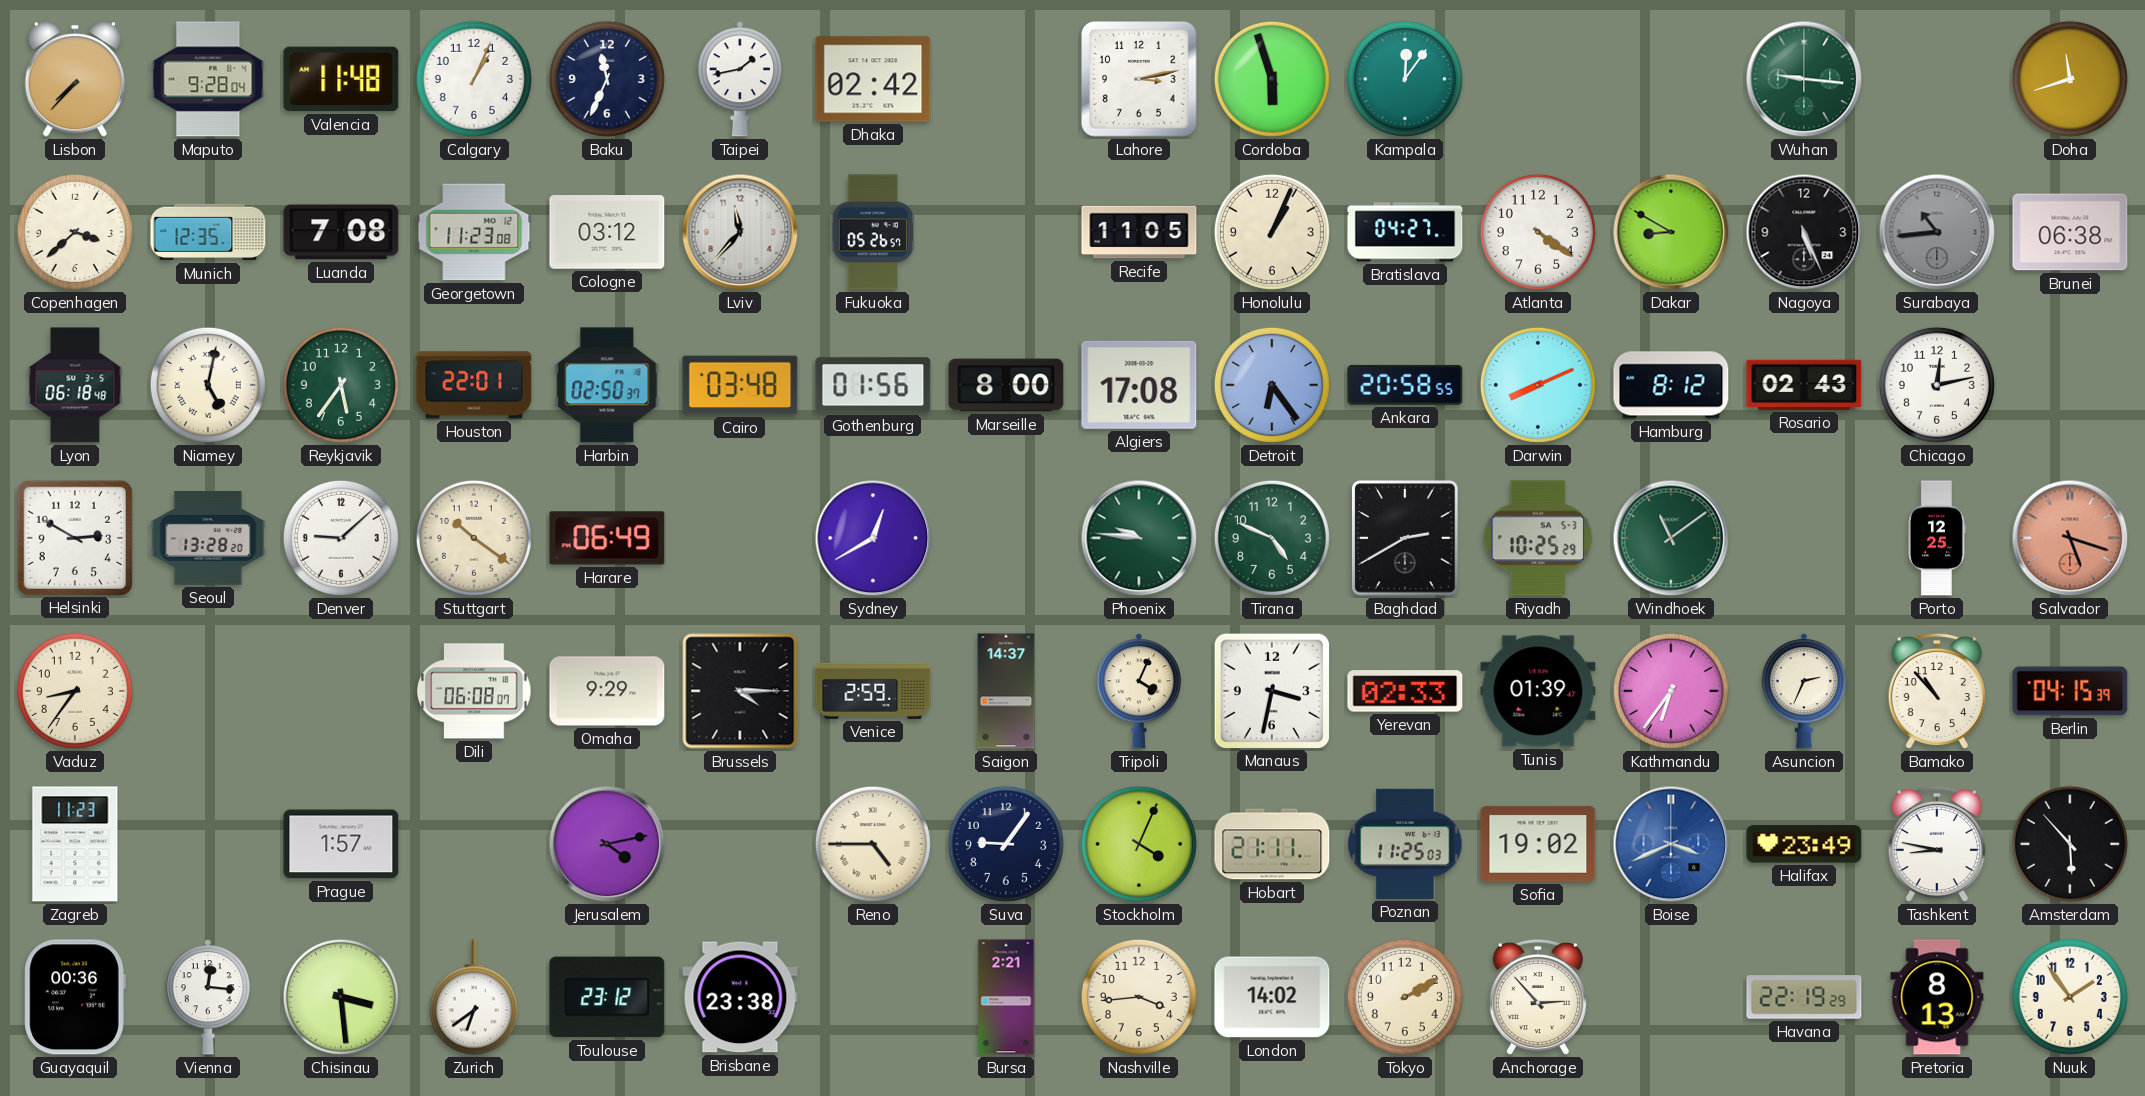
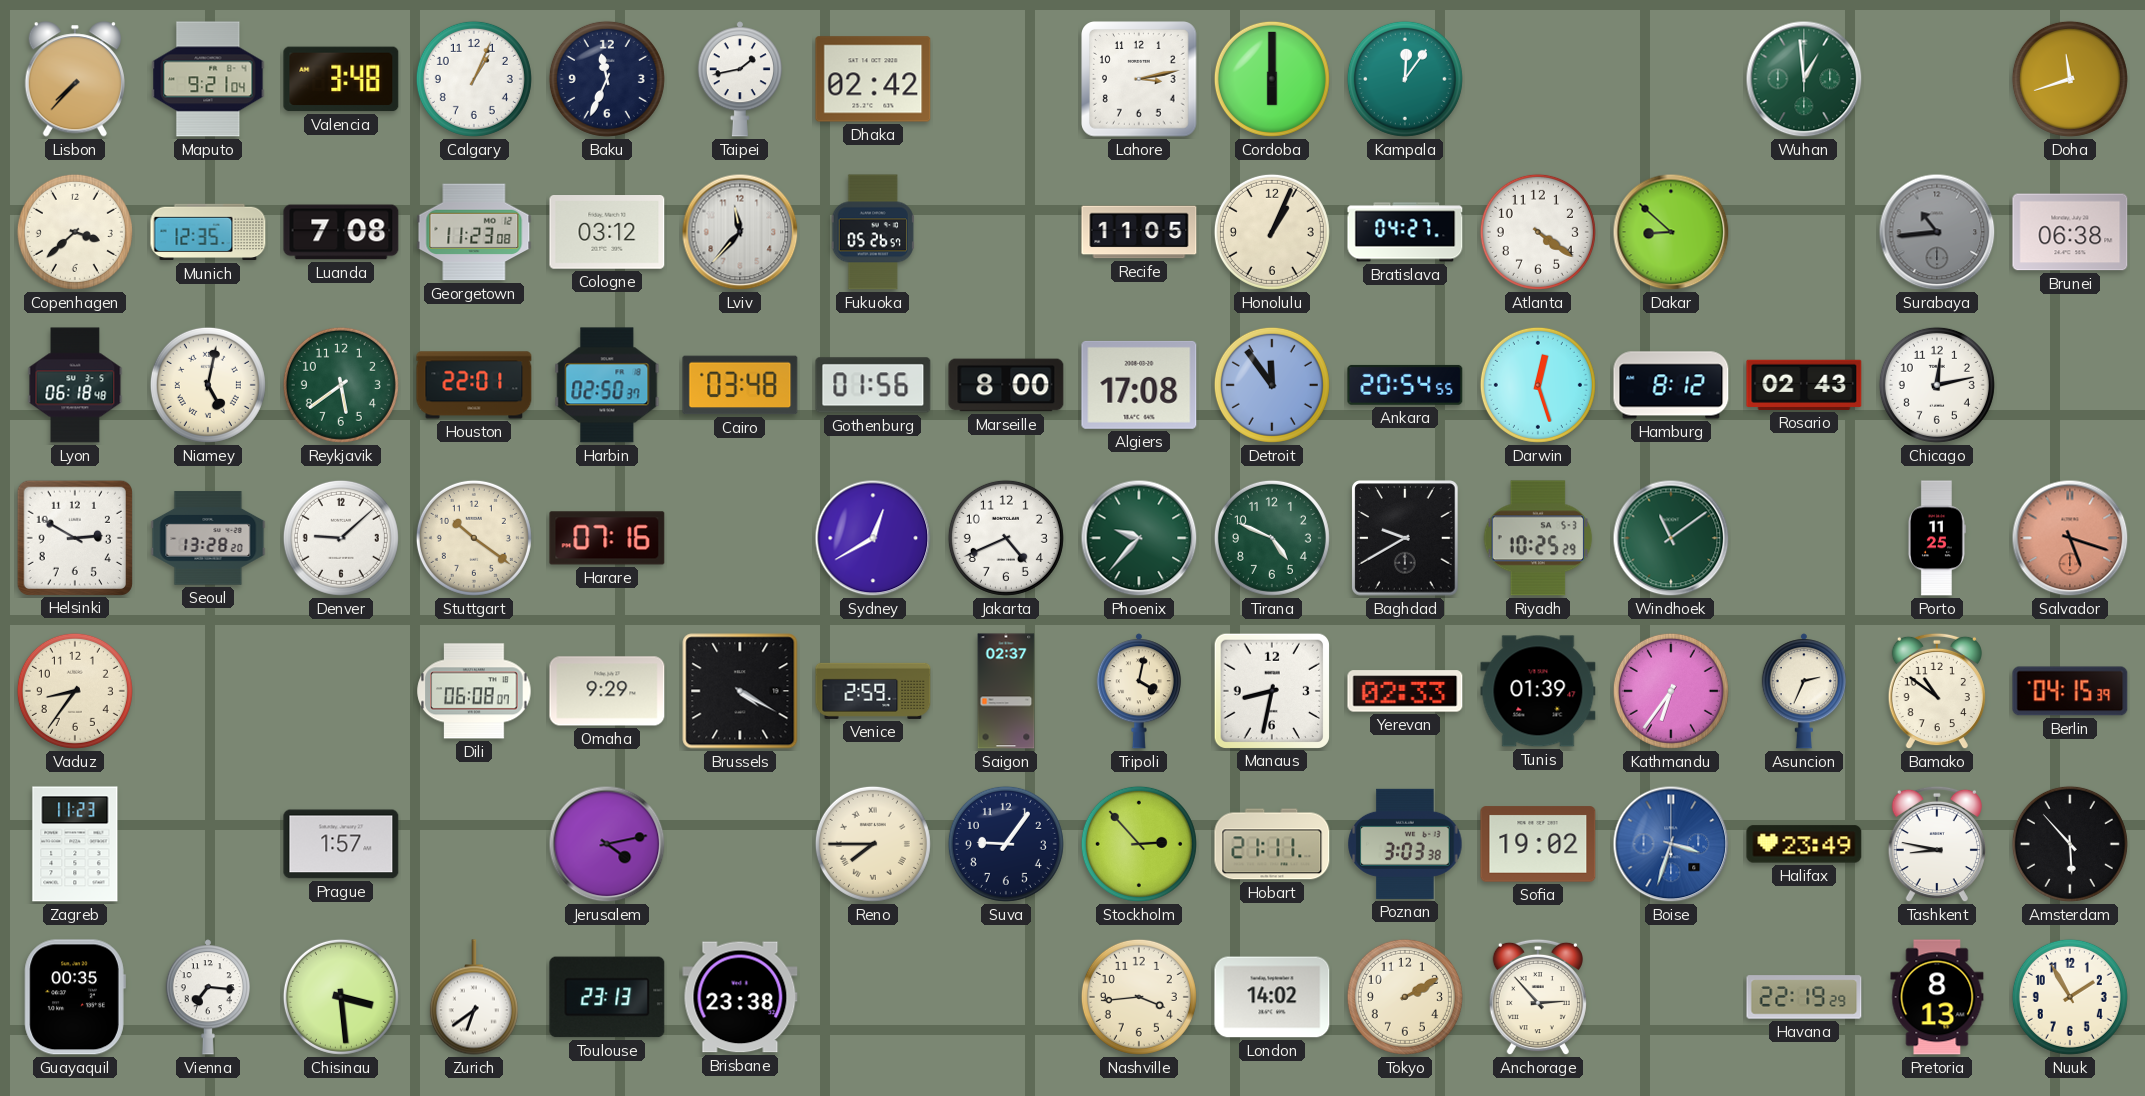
Maputo: 9:28 -> 9:21
Valencia: 11:48 -> 3:48
Cordoba: 5:57 -> 6:00
Wuhan: 9:16 -> 12:59
Dakar: 8:50 -> 8:52
Nagoya: 5:26 -> none
Reykjavik: 5:36 -> 5:39
Detroit: 6:24 -> 11:54
Ankara: 20:58 -> 20:54
Darwin: 8:11 -> 12:27
Harare: 06:49 -> 07:16
Jakarta: none -> 4:41
Phoenix: 9:46 -> 9:37
Baghdad: 2:40 -> 9:40
Porto: 12:25 -> 11:25
Brussels: 4:15 -> 4:20
Saigon: 14:37 -> 02:37
Tripoli: 4:04 -> 4:02
Manaus: 3:32 -> 8:32
Bamako: 10:53 -> 10:51
Reno: 4:45 -> 7:45
Stockholm: 4:04 -> 2:53
Poznan: 11:25 -> 3:03
Boise: 3:41 -> 3:33
Guayaquil: 00:36 -> 00:35
Vienna: 12:16 -> 7:16
Toulouse: 23:12 -> 23:13
Bursa: 2:21 -> none
Nuuk: 1:54 -> 1:55
